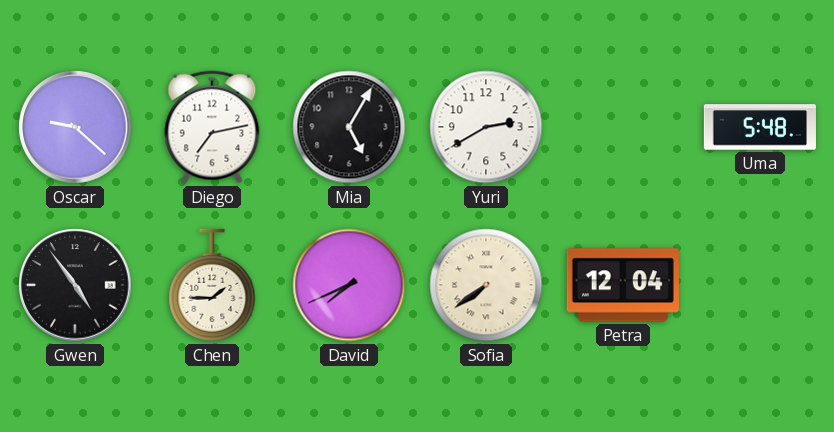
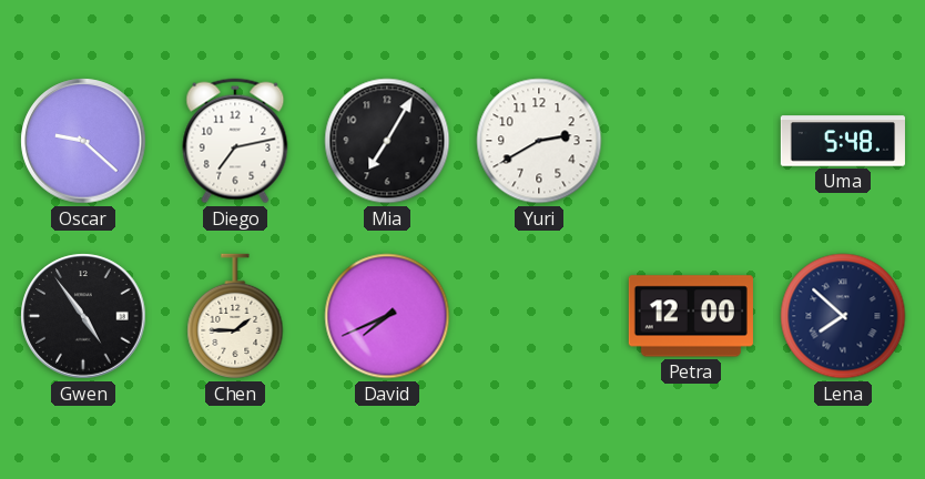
Mia: 5:05 -> 7:05
Sofia: 7:39 -> none
Petra: 12:04 -> 12:00
Lena: none -> 7:52
